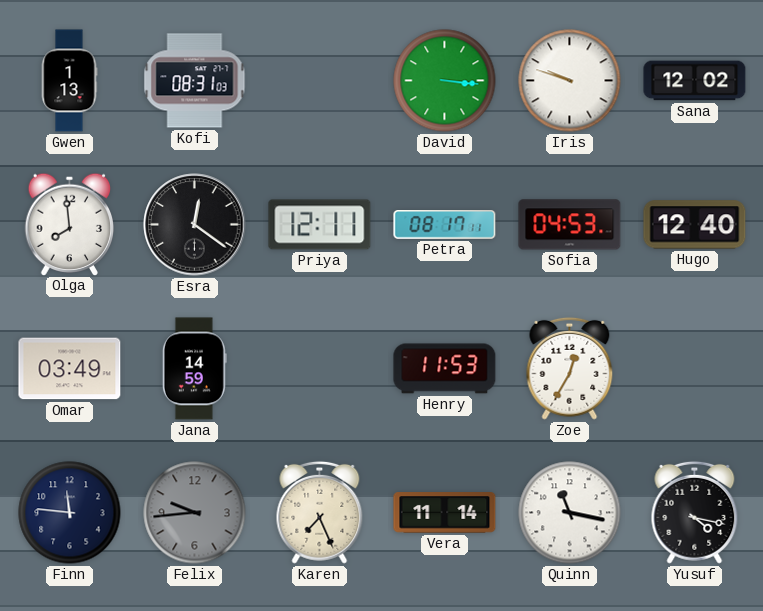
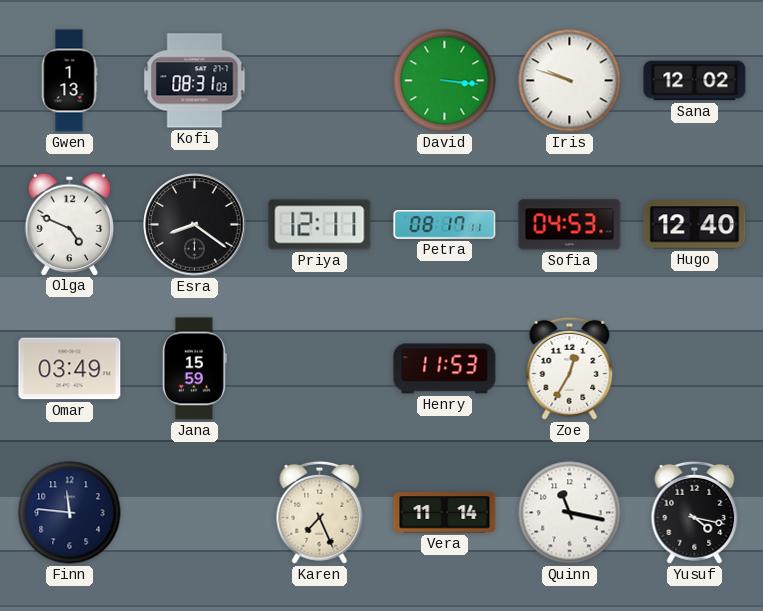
Olga: 7:59 -> 4:49
Esra: 12:21 -> 8:21
Jana: 14:59 -> 15:59
Felix: 9:44 -> none
